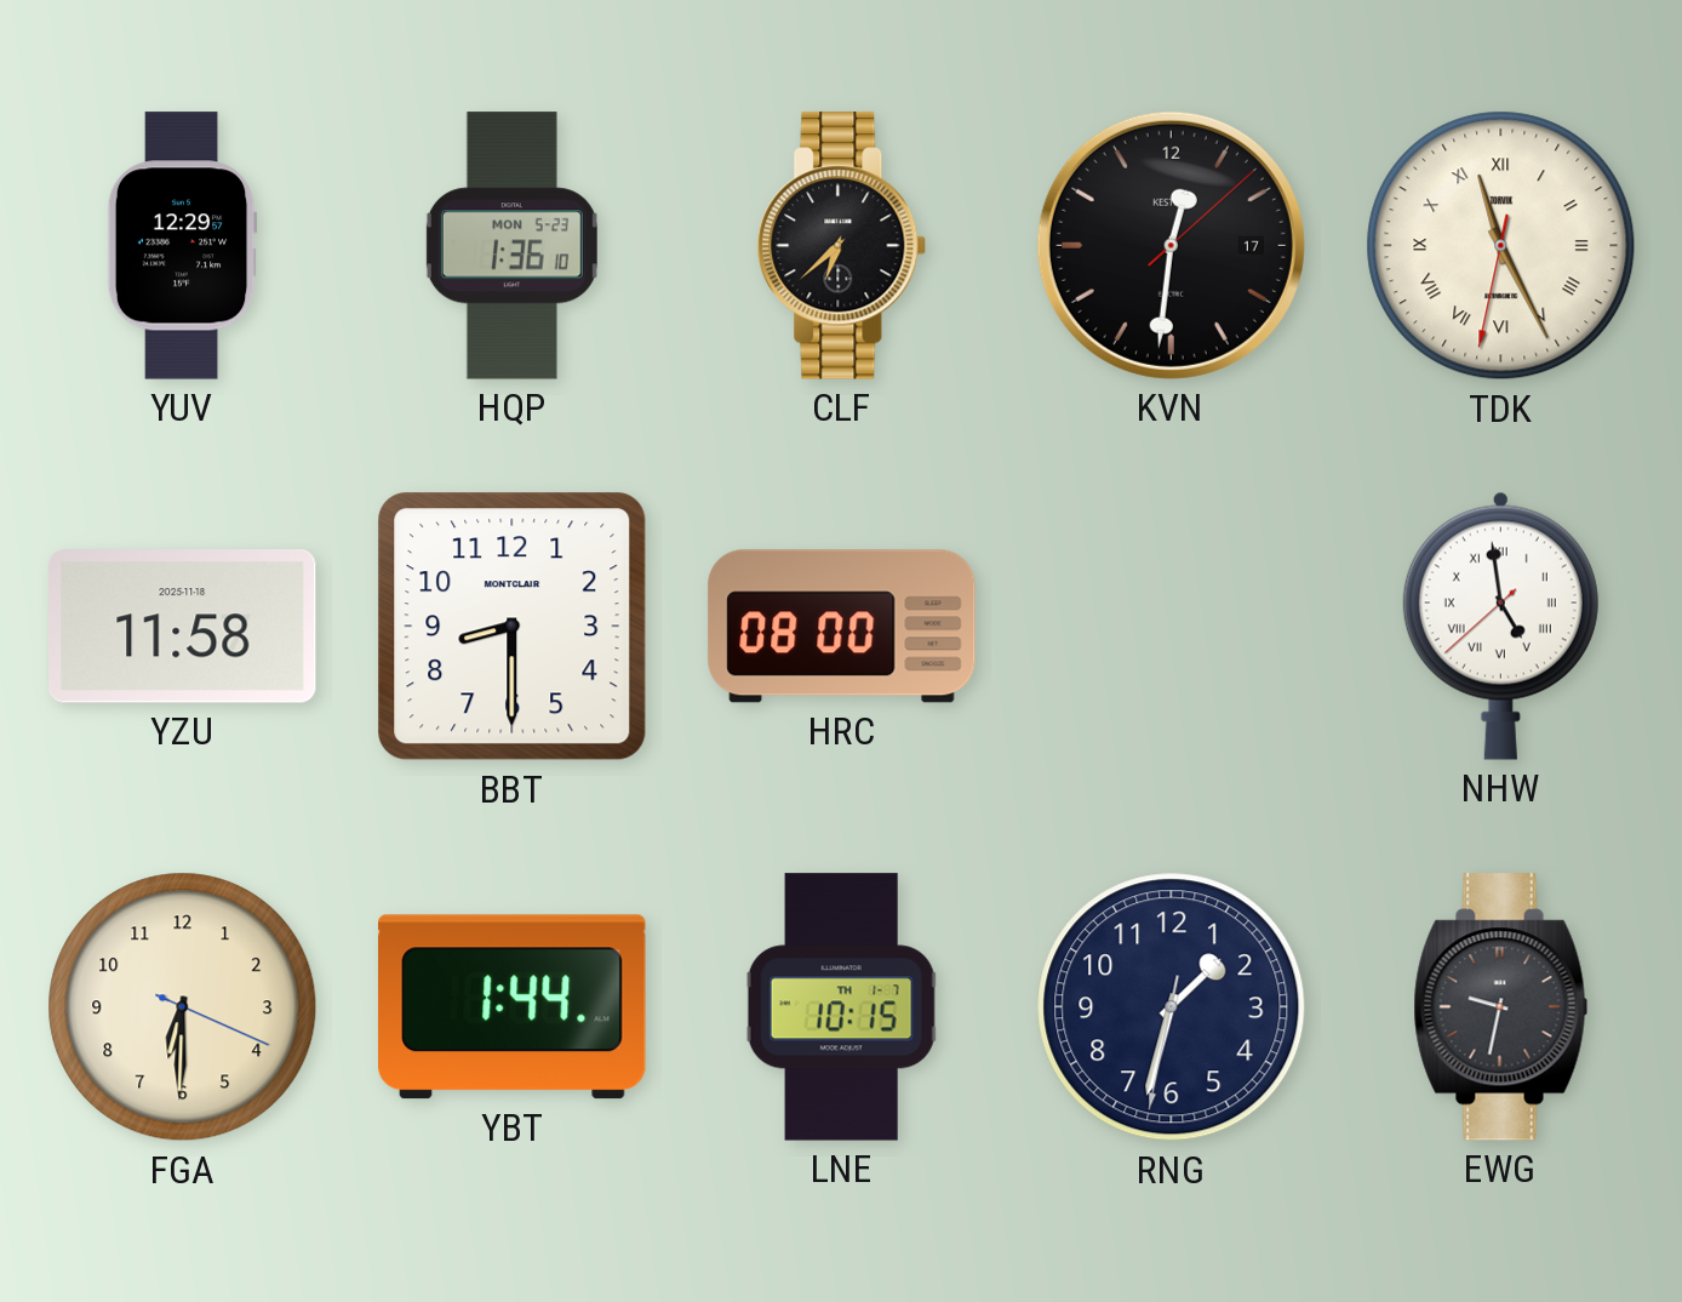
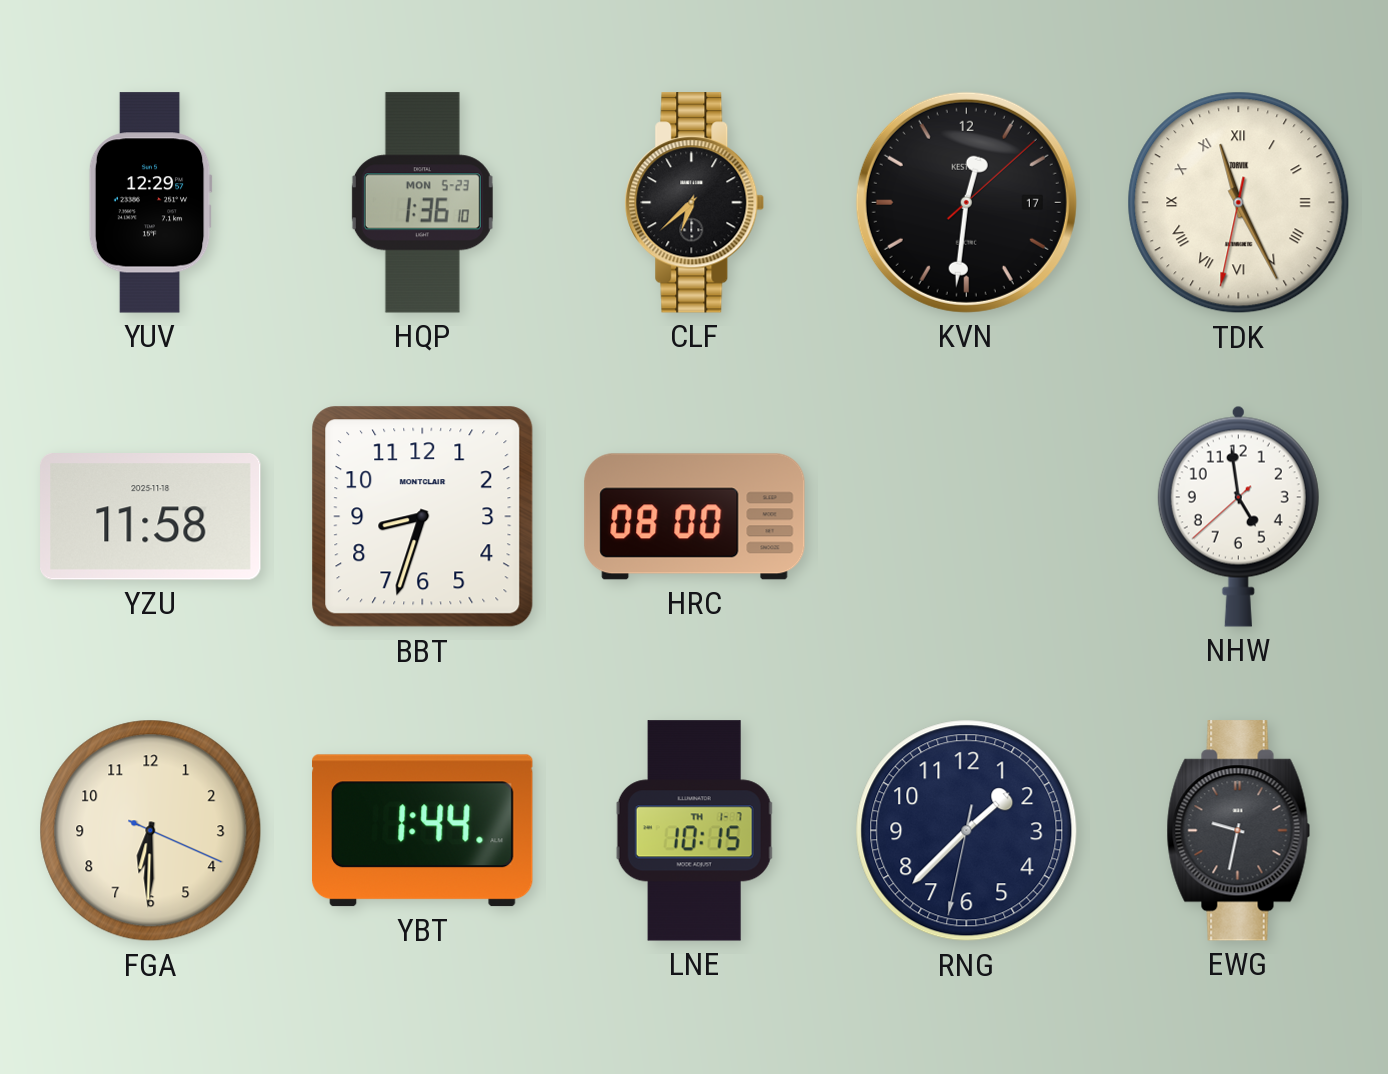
BBT: 8:30 -> 8:33
NHW numerals: Roman -> Arabic
RNG: 1:32 -> 1:37
